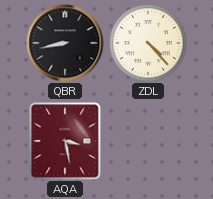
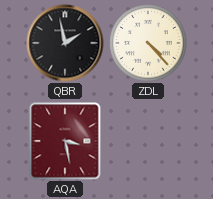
QBR: 8:43 -> 1:58
